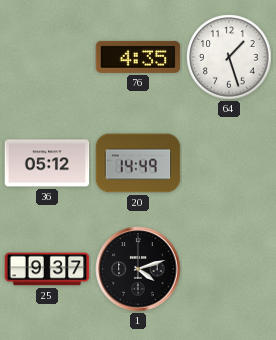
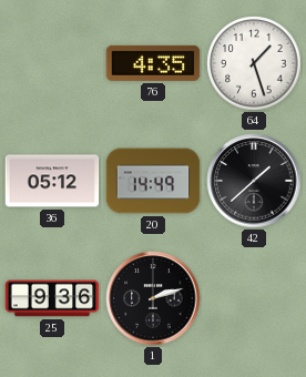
42: none -> 1:38
25: 9:37 -> 9:36
1: 4:12 -> 2:12
